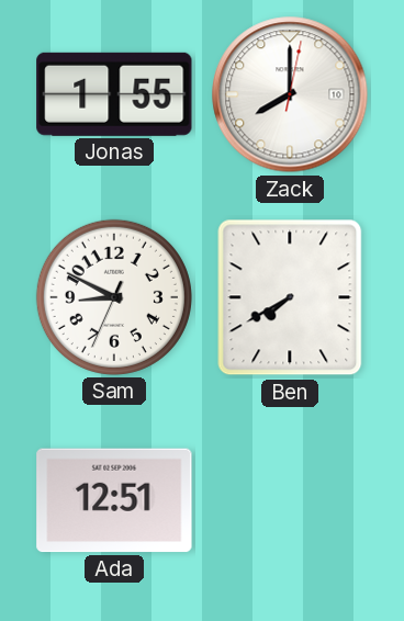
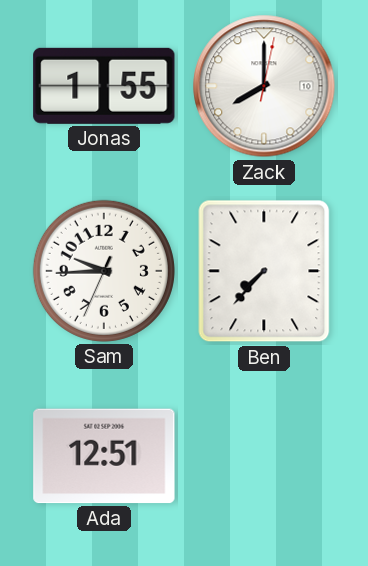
Sam: 8:49 -> 9:44
Ben: 7:40 -> 7:37
